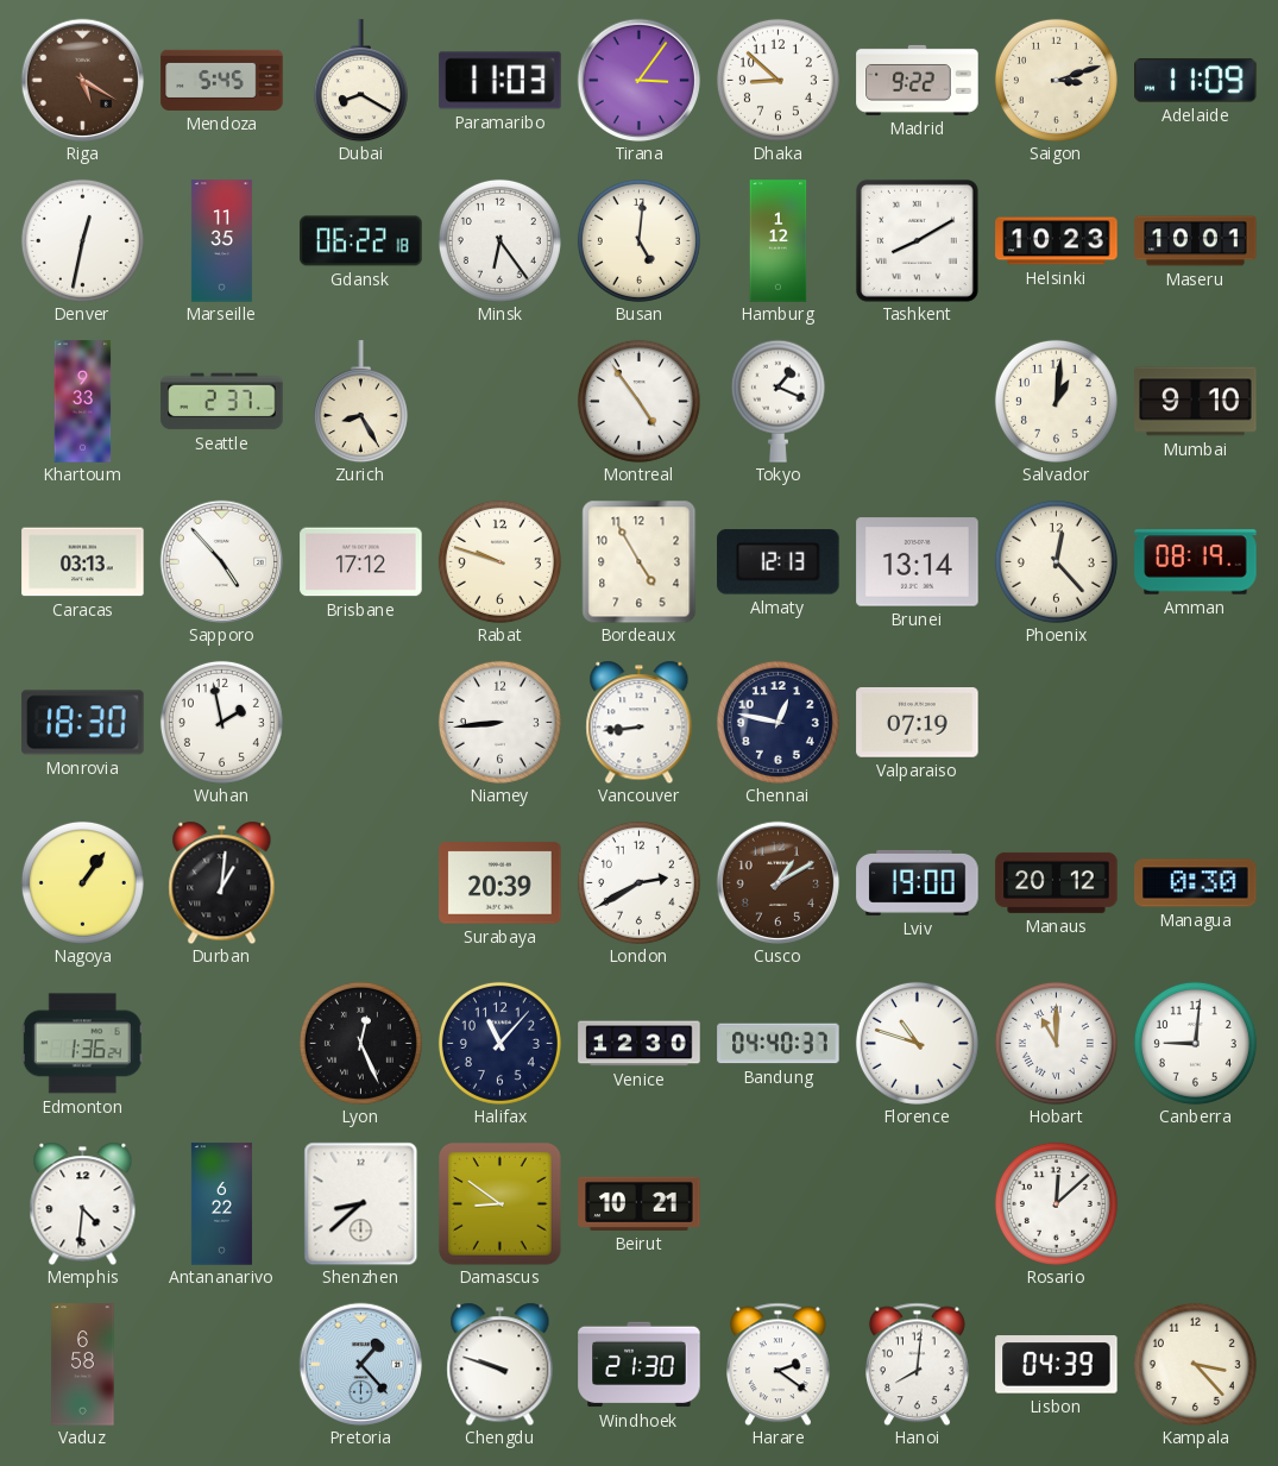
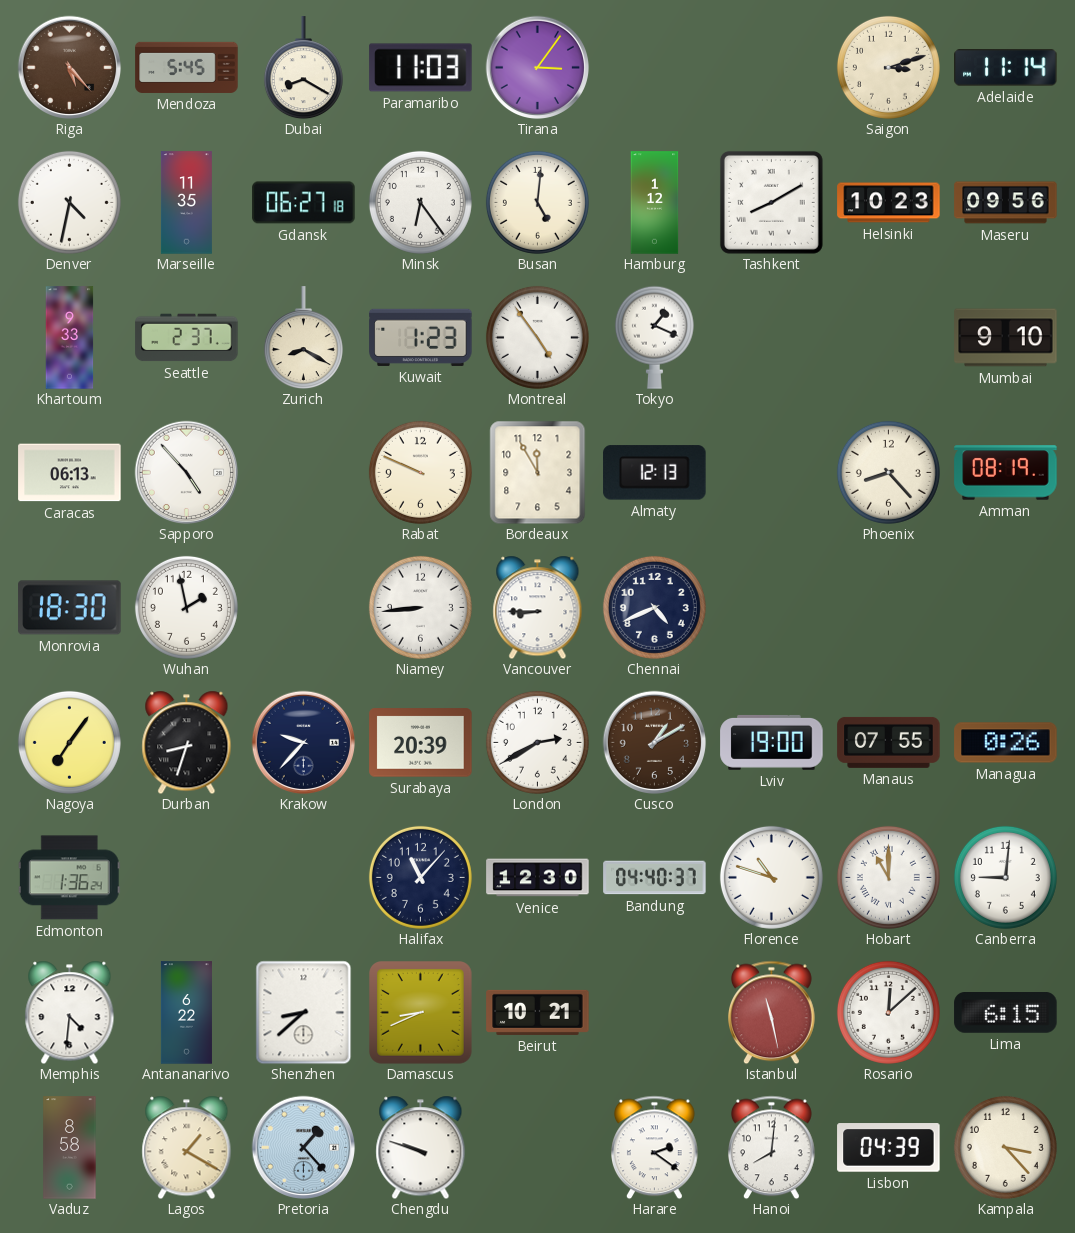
Riga: 5:20 -> 5:23
Dhaka: 8:52 -> none
Madrid: 9:22 -> none
Adelaide: 11:09 -> 11:14
Denver: 12:32 -> 4:32
Gdansk: 06:22 -> 06:27
Maseru: 10:01 -> 09:56
Zurich: 8:25 -> 8:20
Kuwait: none -> 1:23
Salvador: 1:01 -> none
Caracas: 03:13 -> 06:13
Brisbane: 17:12 -> none
Rabat: 9:48 -> 9:49
Bordeaux: 4:55 -> 11:55
Brunei: 13:14 -> none
Phoenix: 12:23 -> 8:23
Vancouver: 8:44 -> 8:45
Chennai: 12:47 -> 4:41
Valparaiso: 07:19 -> none
Nagoya: 1:06 -> 7:06
Durban: 1:01 -> 8:33
Krakow: none -> 9:37
Manaus: 20:12 -> 07:55
Managua: 0:30 -> 0:26
Lyon: 12:26 -> none
Damascus: 8:51 -> 8:41
Istanbul: none -> 11:28
Lima: none -> 6:15
Vaduz: 6:58 -> 8:58
Lagos: none -> 1:20
Windhoek: 21:30 -> none
